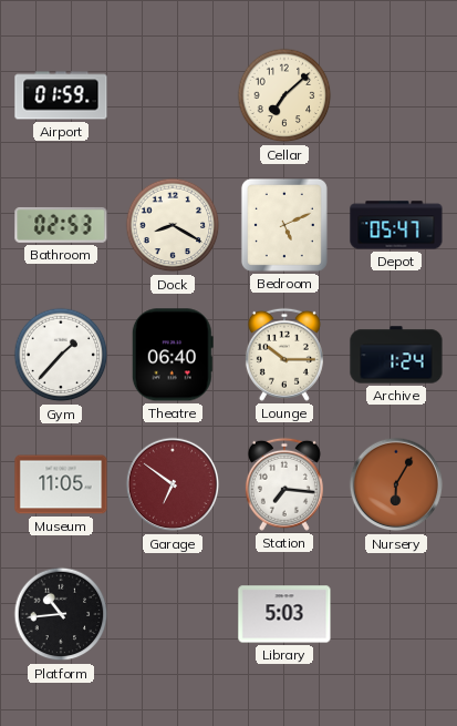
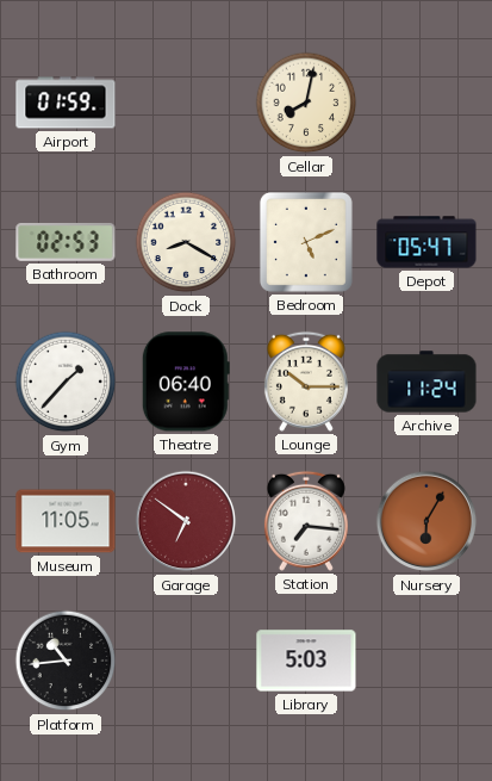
Cellar: 7:08 -> 8:02
Archive: 1:24 -> 11:24
